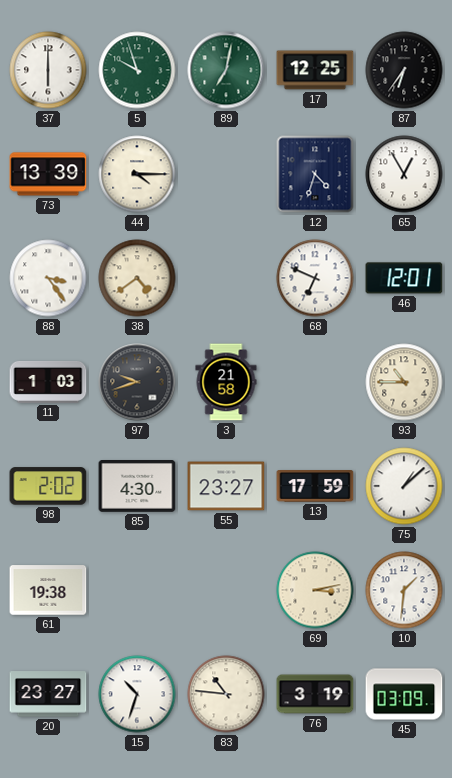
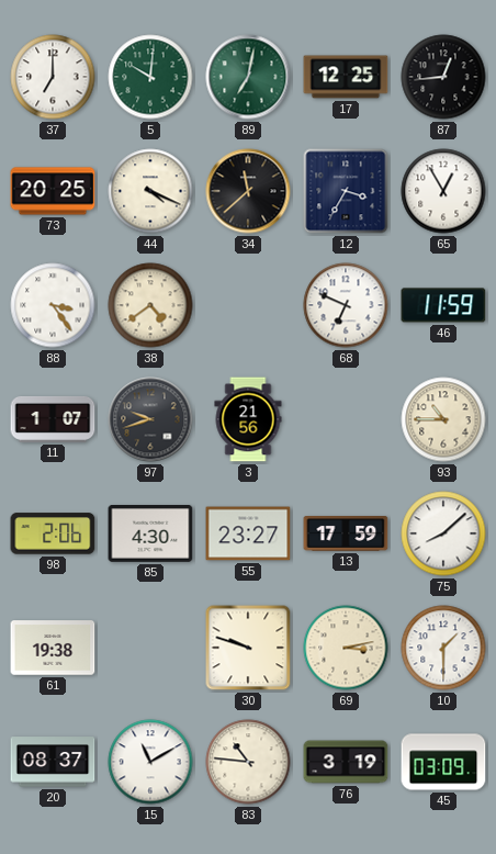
37: 6:00 -> 7:00
5: 9:57 -> 10:01
87: 6:36 -> 12:44
73: 13:39 -> 20:25
44: 4:15 -> 4:19
34: none -> 11:38
12: 4:33 -> 3:35
46: 12:01 -> 11:59
11: 1:03 -> 1:07
3: 21:58 -> 21:56
98: 2:02 -> 2:06
75: 1:08 -> 8:08
30: none -> 9:48
10: 1:31 -> 1:30
20: 23:27 -> 08:37
15: 10:33 -> 11:10
